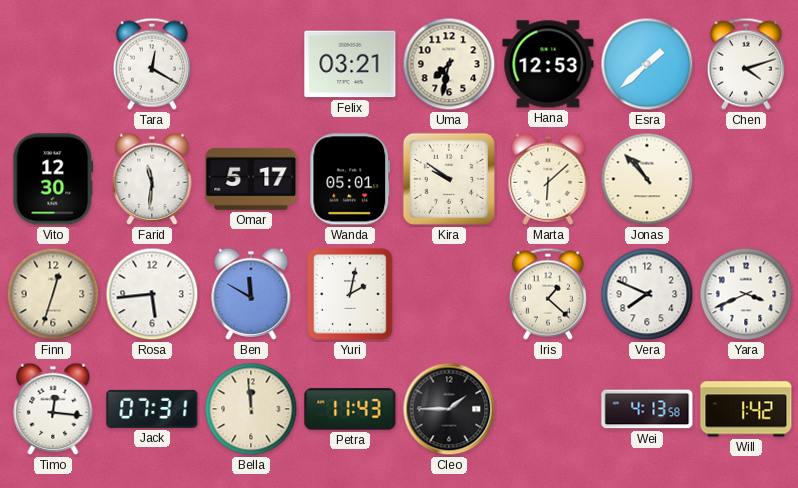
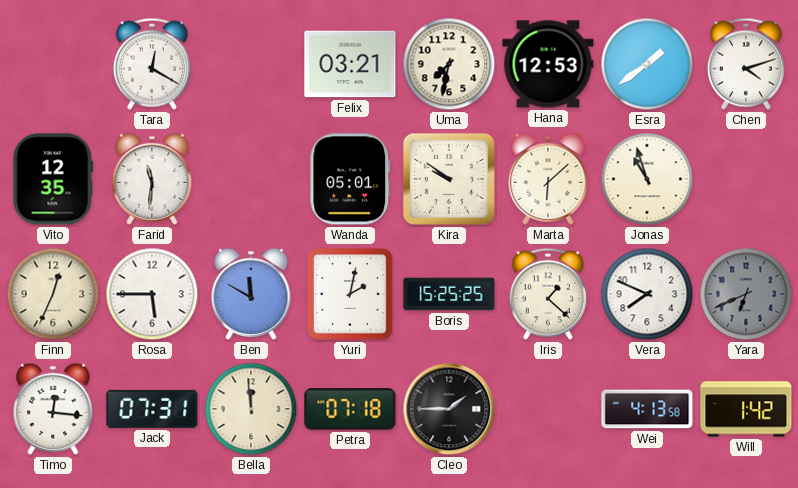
Esra: 1:38 -> 1:39
Vito: 12:30 -> 12:35
Omar: 5:17 -> none
Jonas: 10:53 -> 10:57
Finn: 12:33 -> 12:34
Rosa: 5:44 -> 5:45
Boris: none -> 15:25
Yara: 3:41 -> 6:41
Yara dial: white -> grey
Petra: 11:43 -> 07:18
